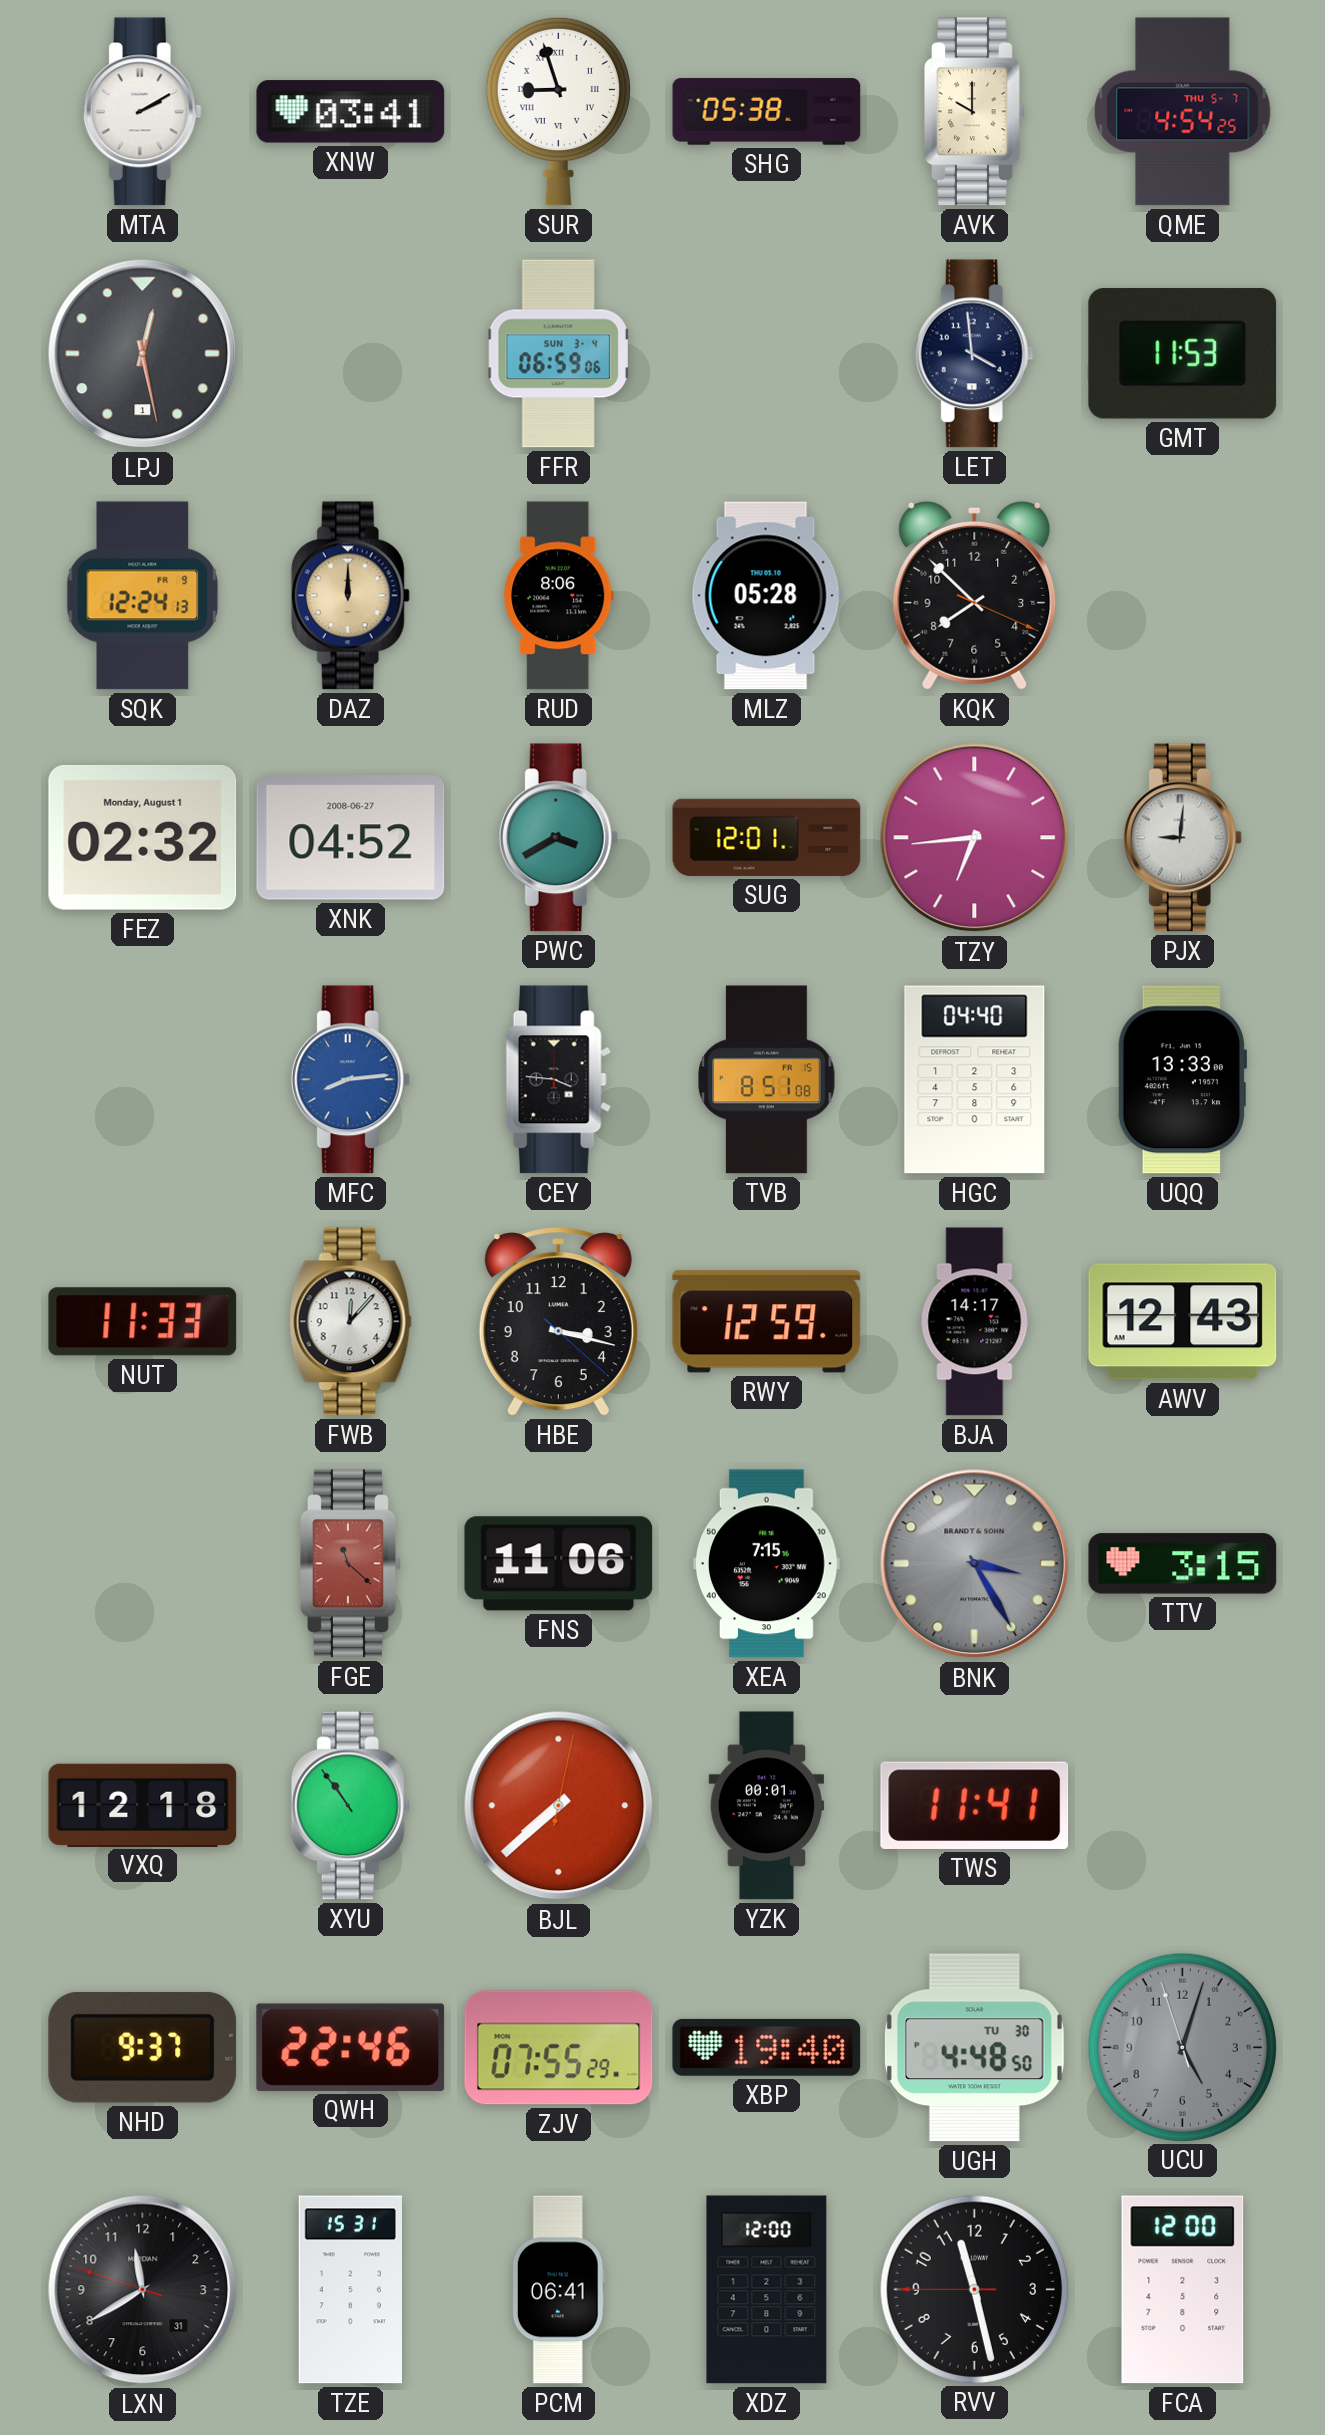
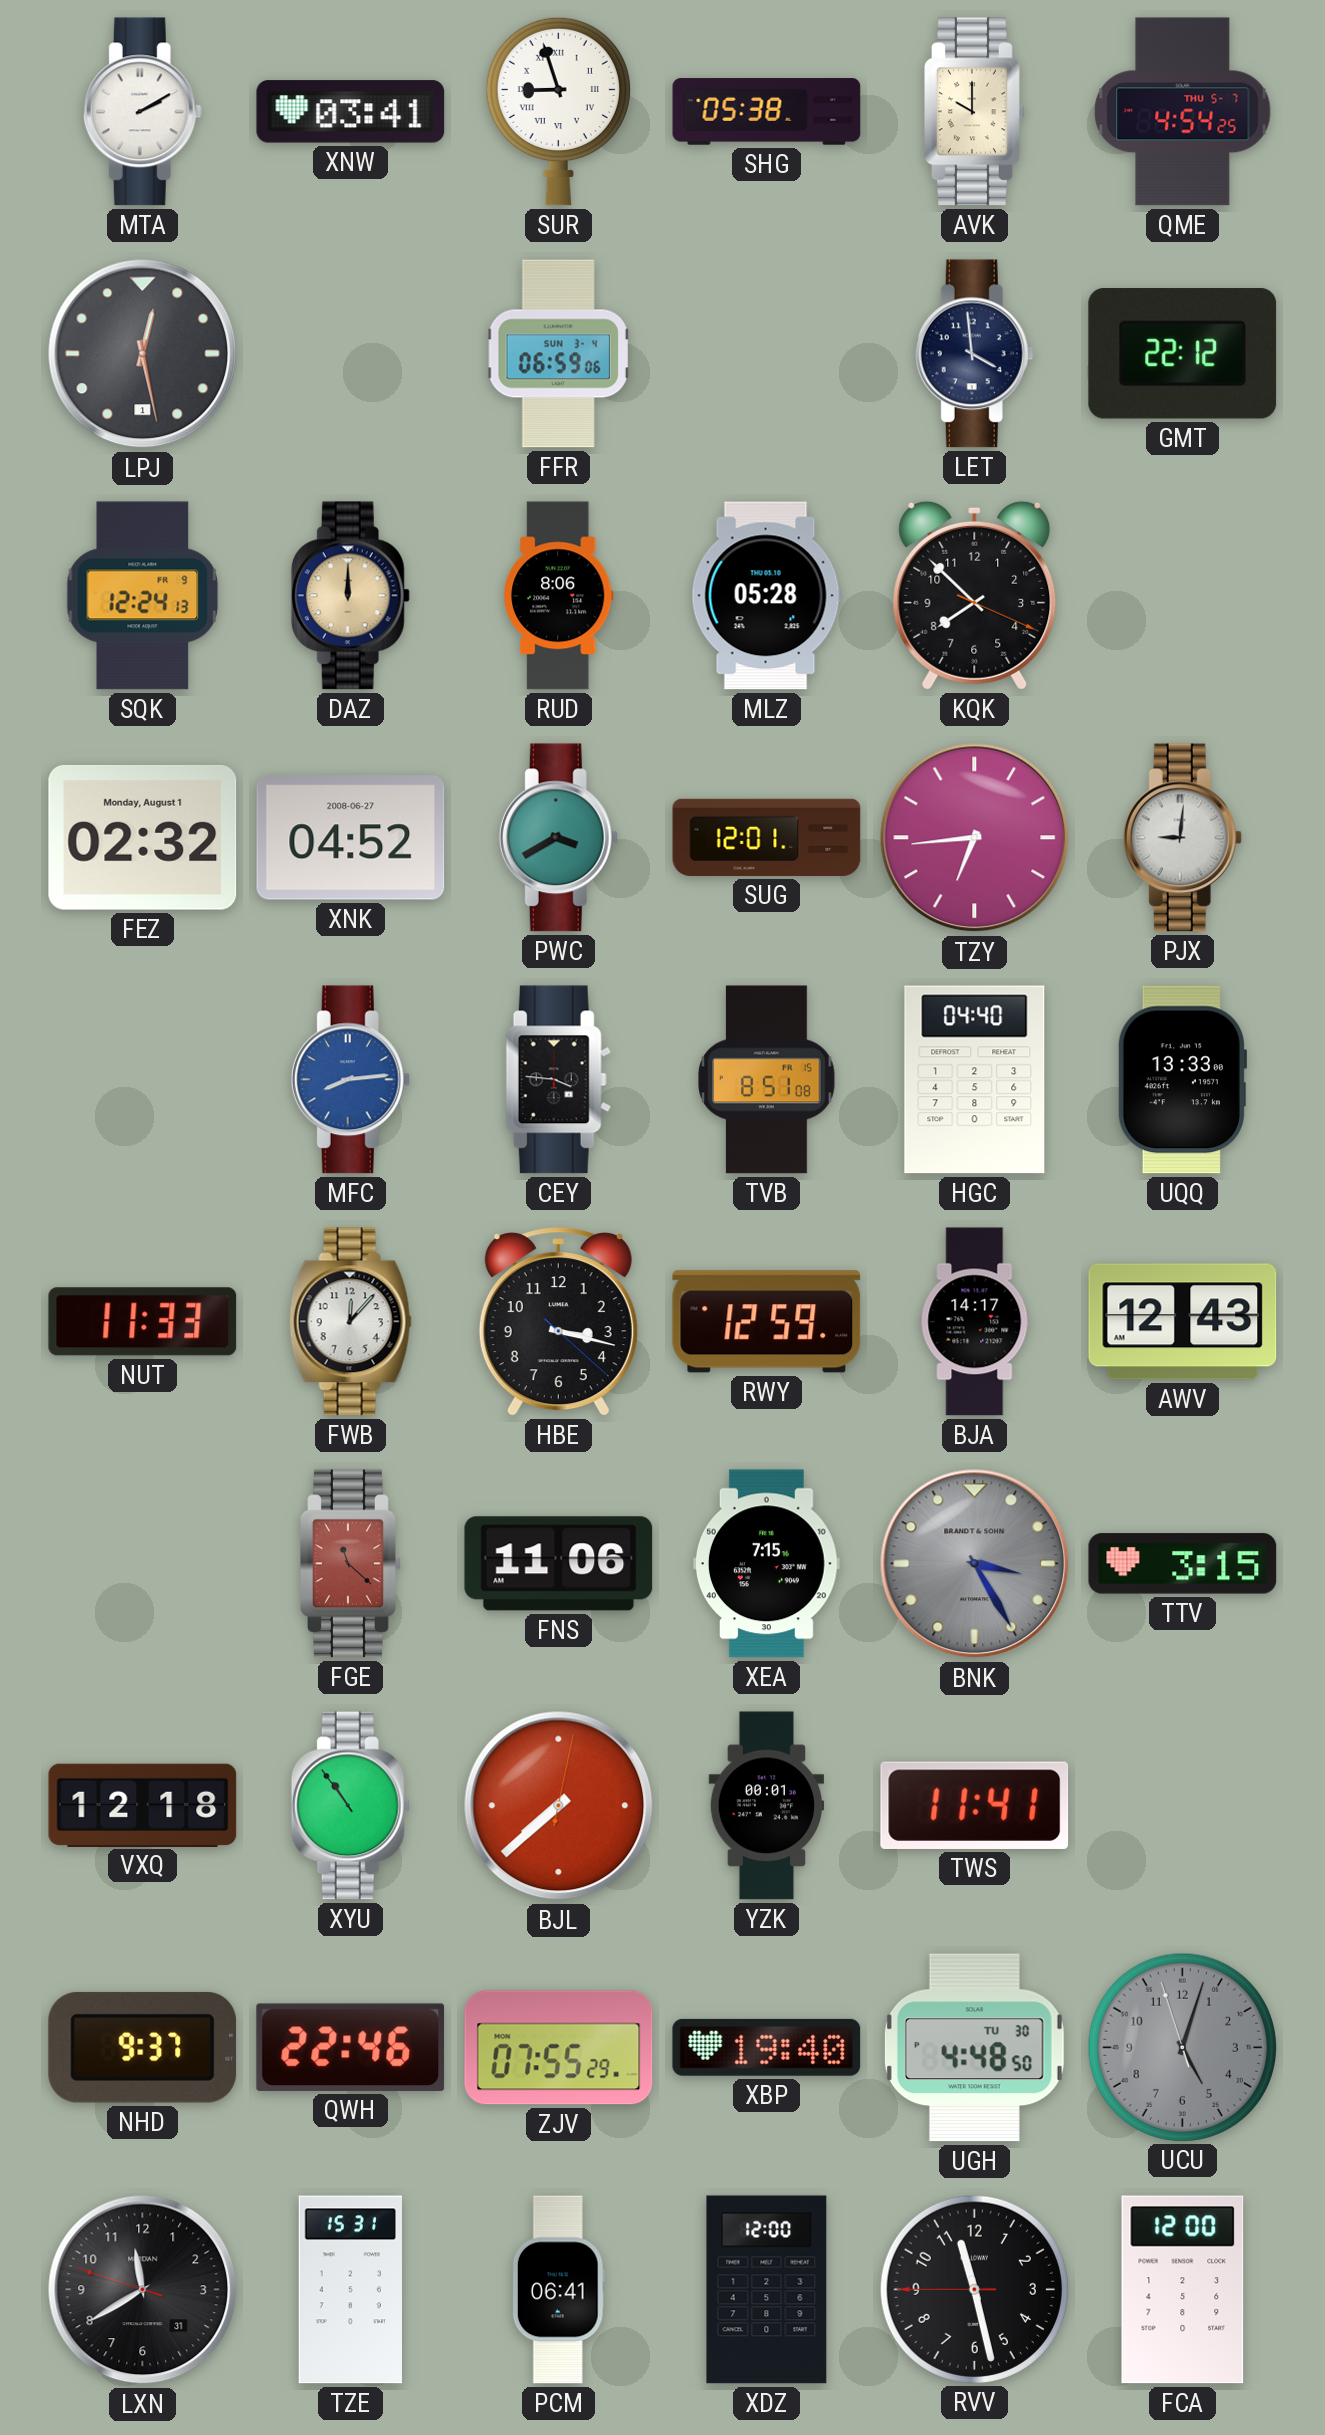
GMT: 11:53 -> 22:12
